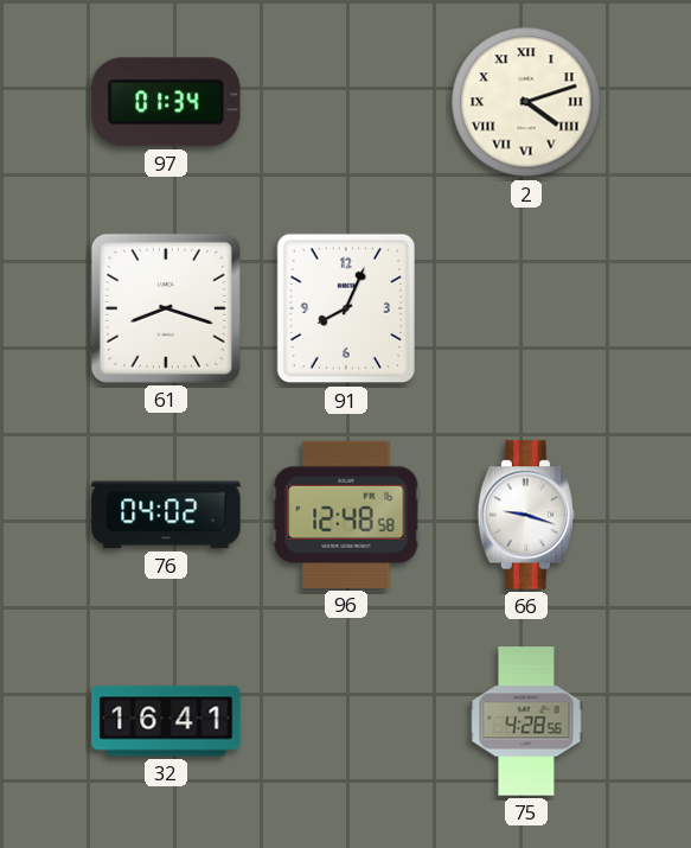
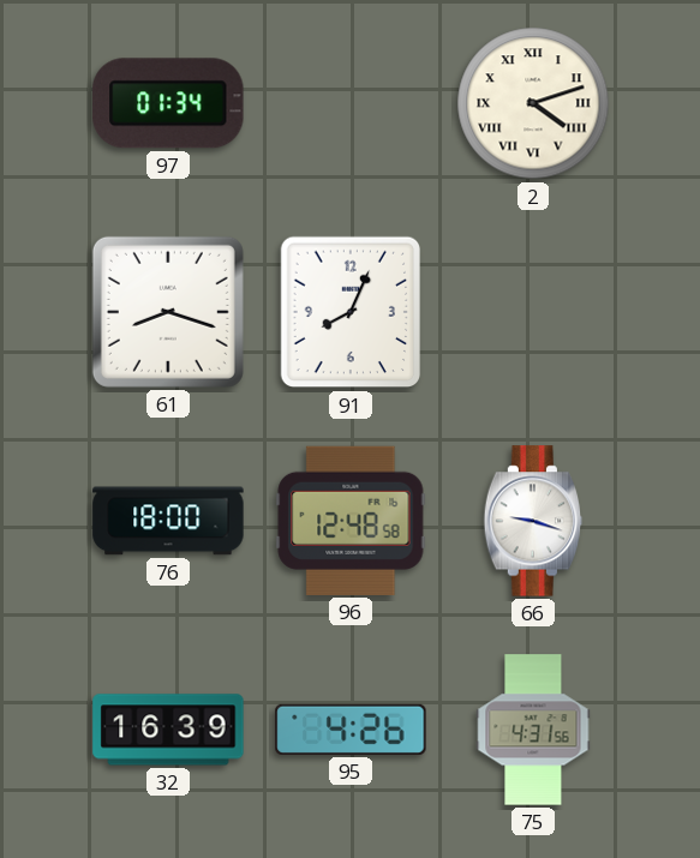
76: 04:02 -> 18:00
32: 16:41 -> 16:39
95: none -> 4:26
75: 4:28 -> 4:31
